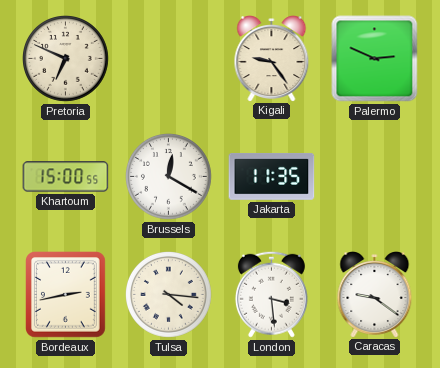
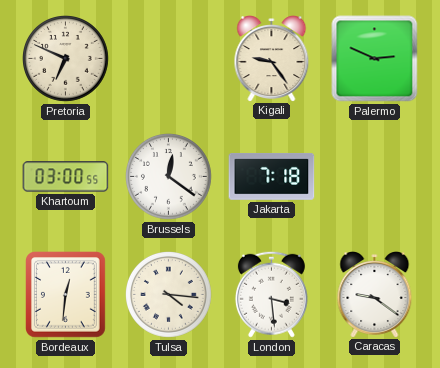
Khartoum: 15:00 -> 03:00
Brussels: 12:20 -> 12:21
Jakarta: 11:35 -> 7:18
Bordeaux: 2:43 -> 12:31
